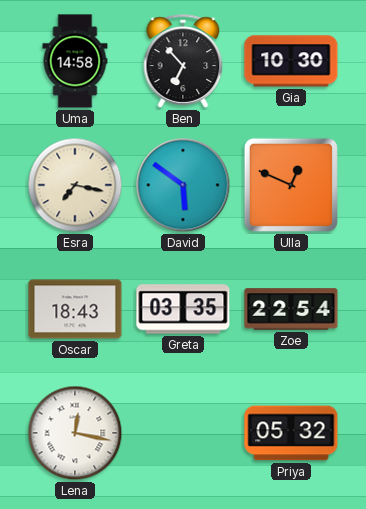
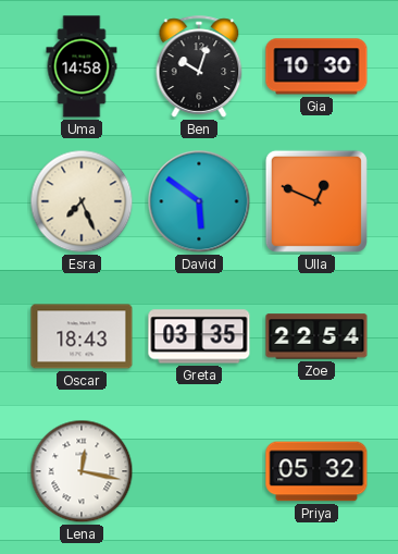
Ben: 6:53 -> 10:03
Esra: 7:17 -> 7:26
